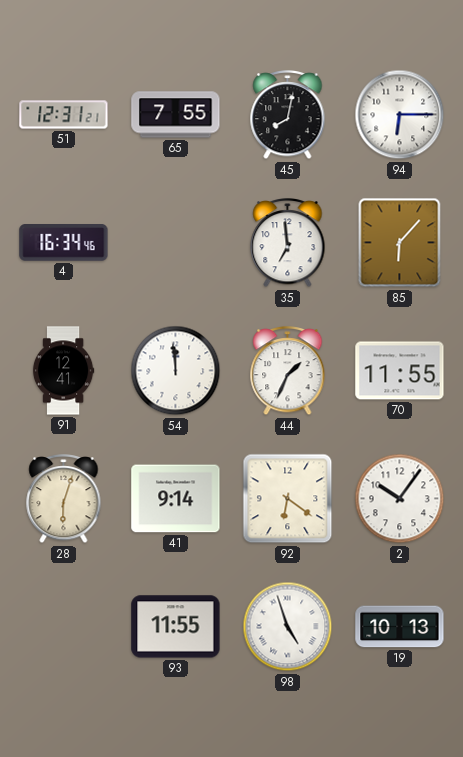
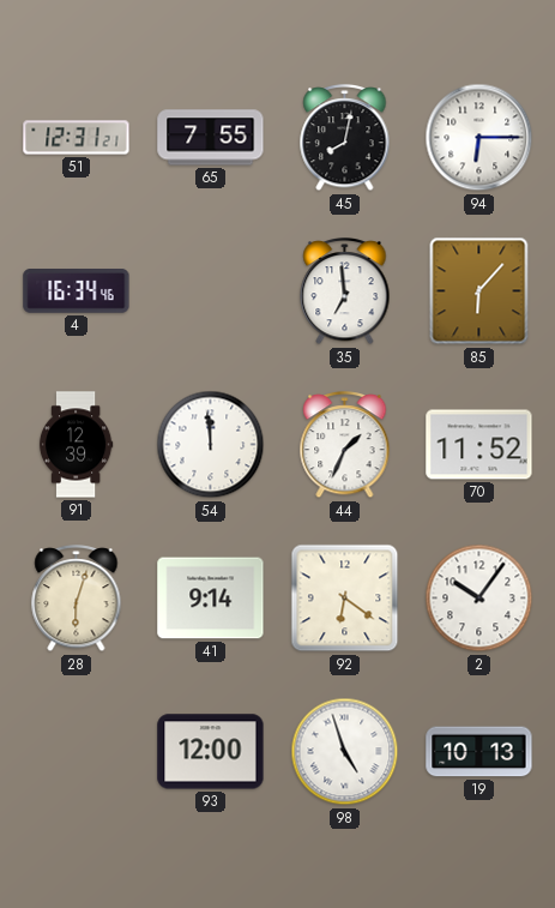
91: 12:41 -> 12:39
70: 11:55 -> 11:52
93: 11:55 -> 12:00
